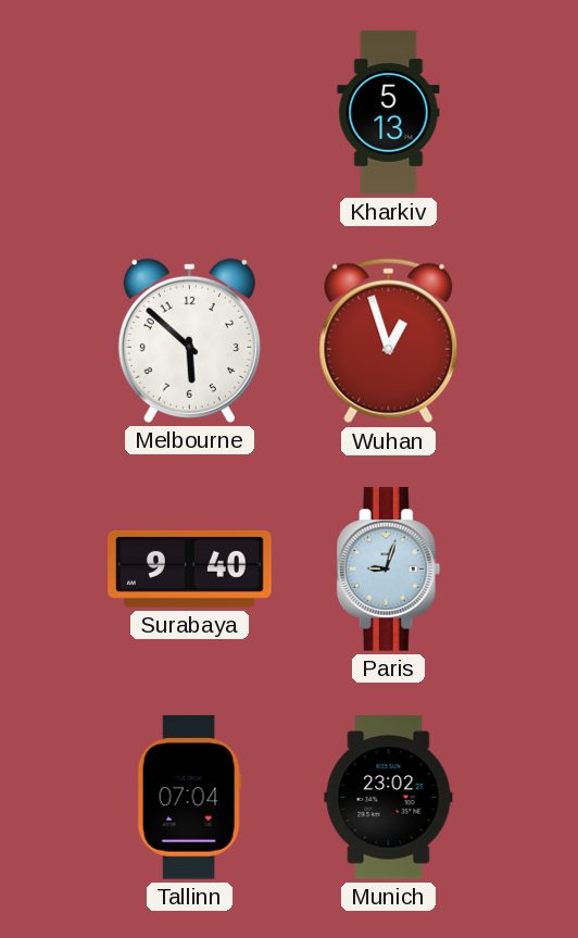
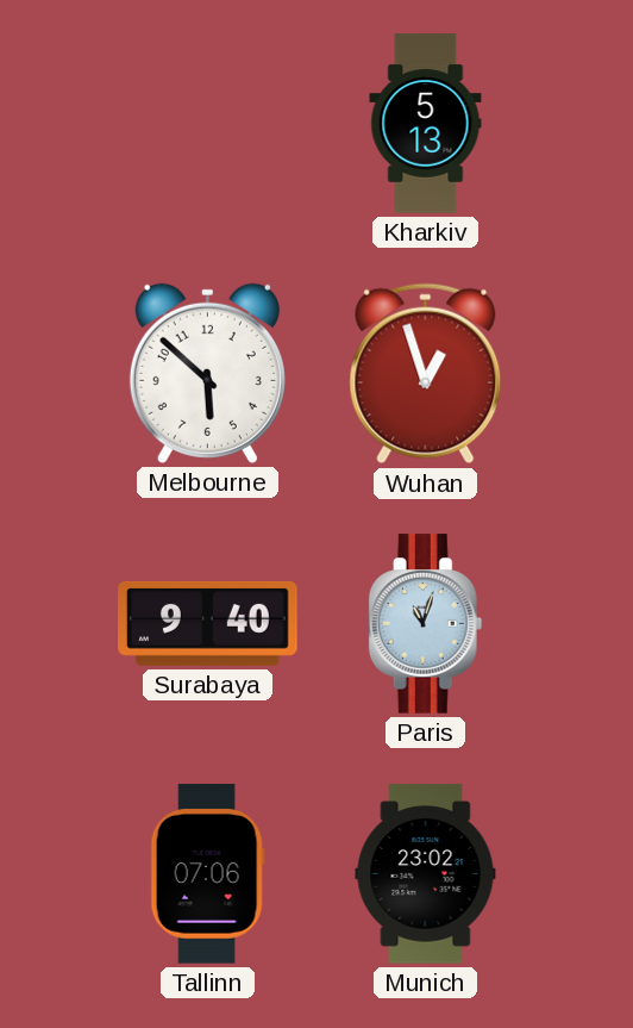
Paris: 9:03 -> 11:03
Tallinn: 07:04 -> 07:06
